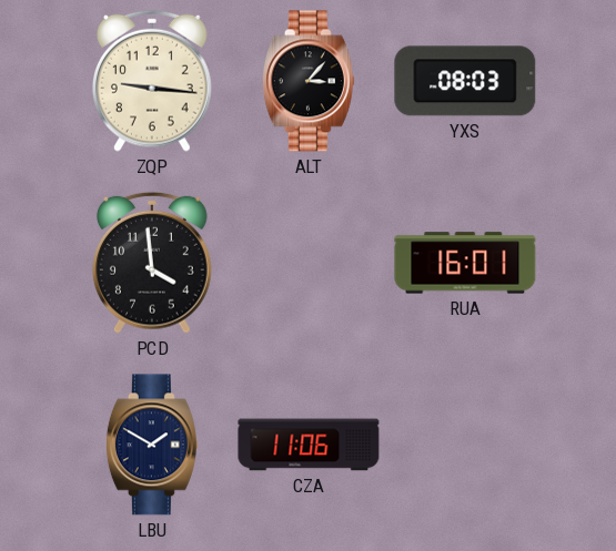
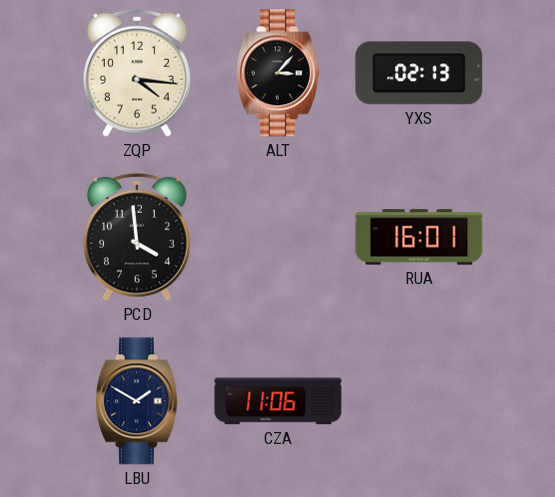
ZQP: 9:16 -> 4:16
YXS: 08:03 -> 02:13
